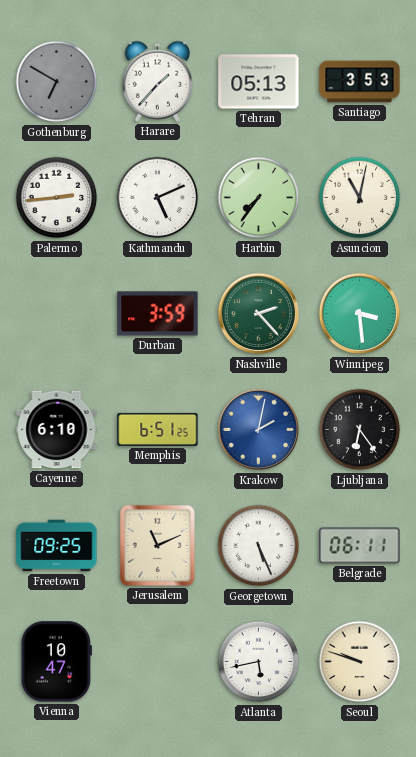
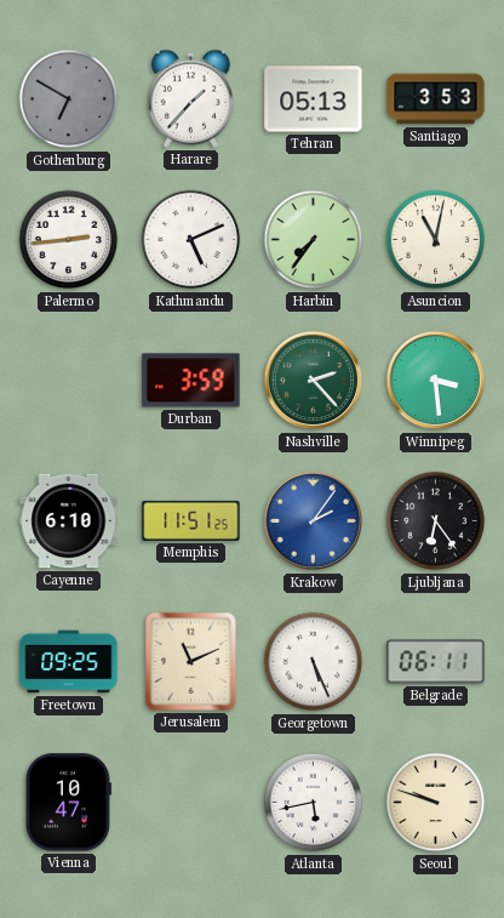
Memphis: 6:51 -> 11:51
Krakow: 2:02 -> 2:06
